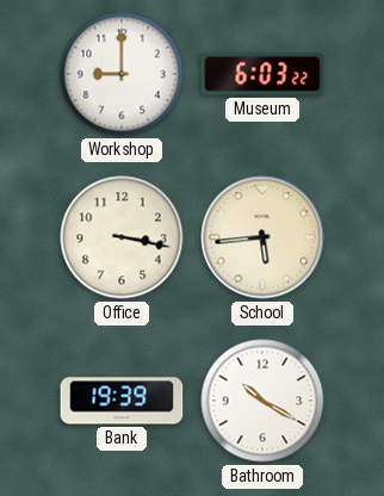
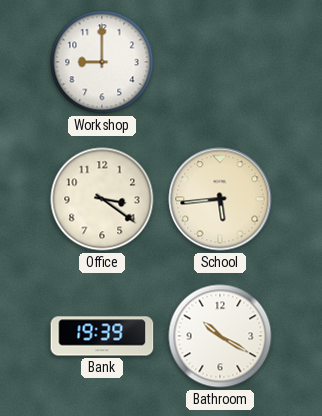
Museum: 6:03 -> none
Office: 3:17 -> 3:21
